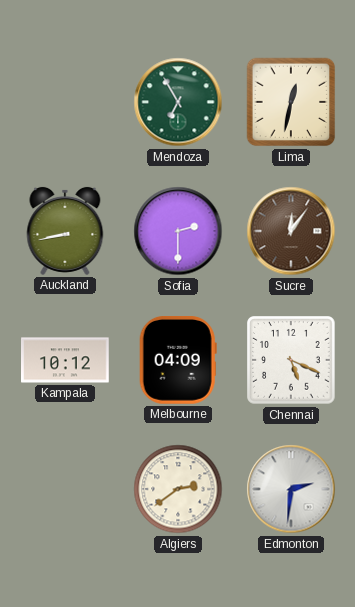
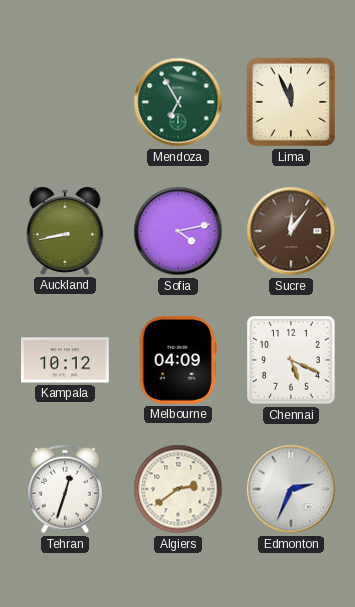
Lima: 12:32 -> 11:56
Sofia: 2:30 -> 4:13
Tehran: none -> 12:33
Edmonton: 2:31 -> 2:34
